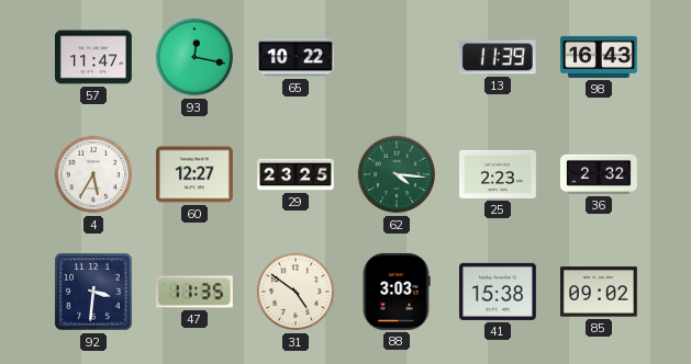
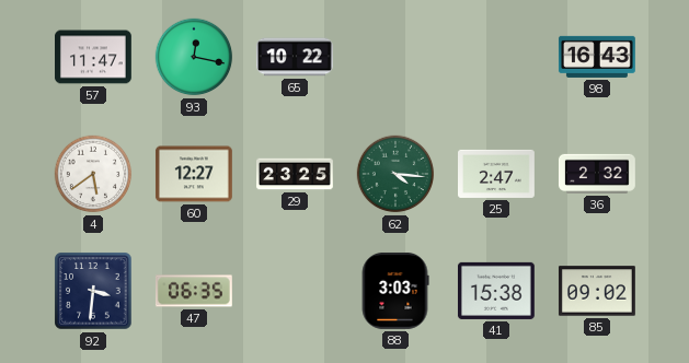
13: 11:39 -> none
4: 5:35 -> 5:39
25: 2:23 -> 2:47
47: 11:35 -> 06:35
31: 4:51 -> none
